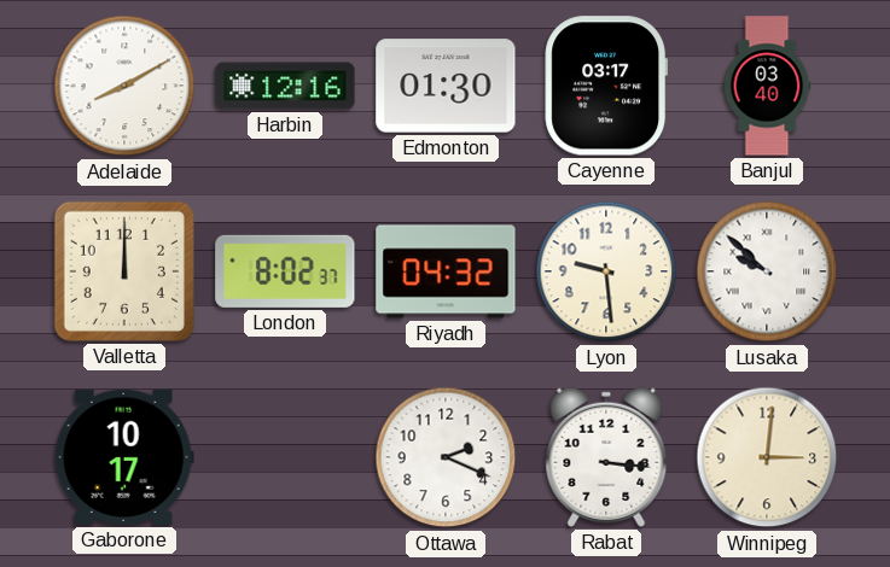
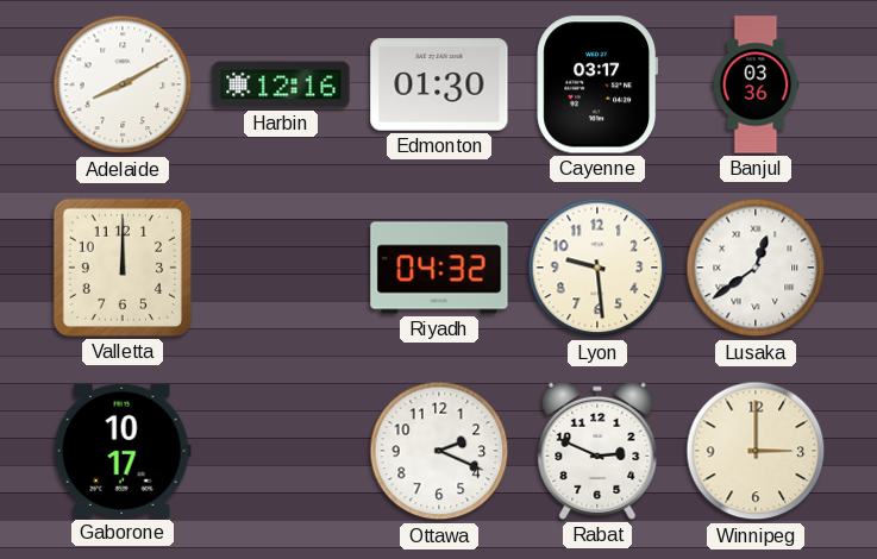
Banjul: 03:40 -> 03:36
London: 8:02 -> none
Lusaka: 9:52 -> 12:39
Rabat: 3:16 -> 2:49
Winnipeg: 3:01 -> 3:00
